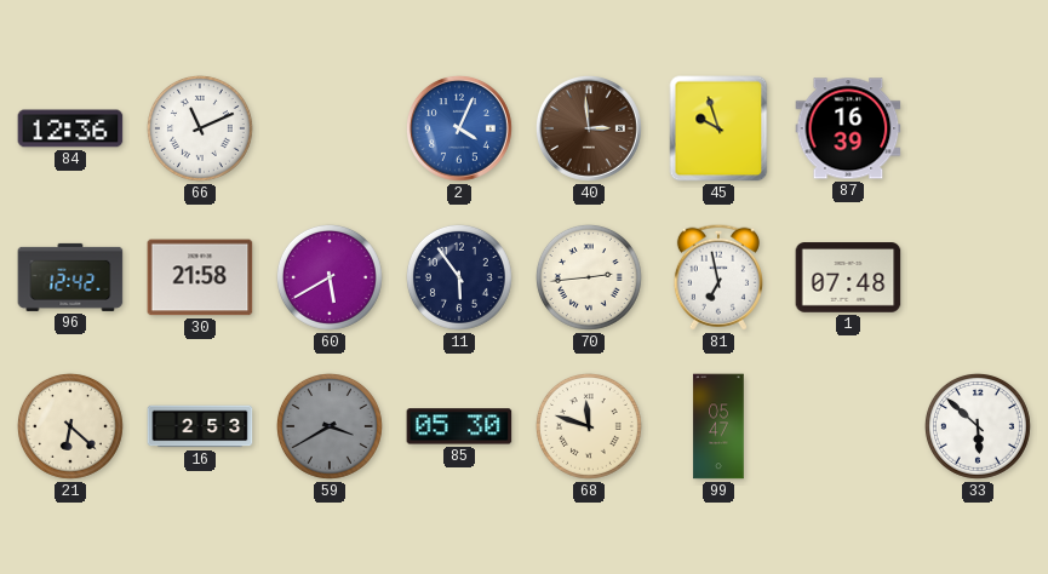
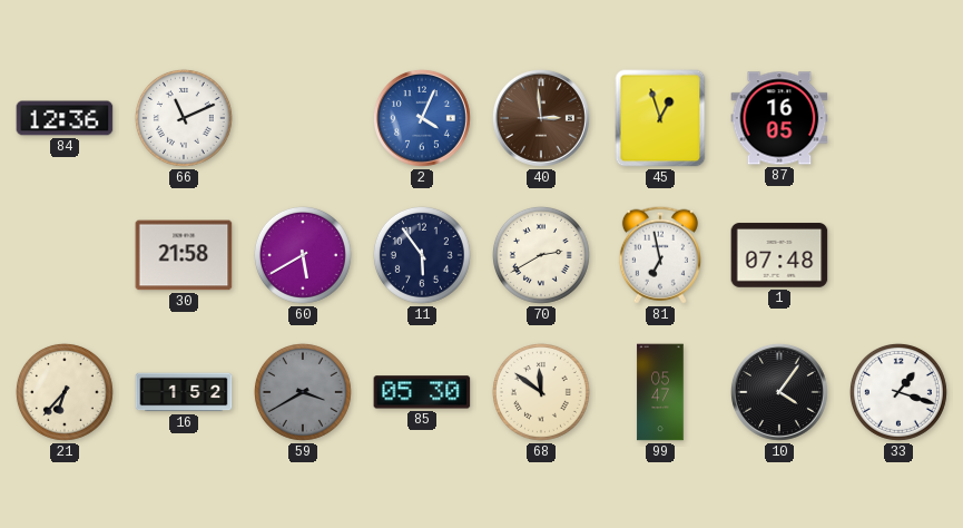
45: 9:57 -> 12:57
87: 16:39 -> 16:05
96: 12:42 -> none
70: 2:44 -> 2:40
21: 6:22 -> 6:37
16: 2:53 -> 1:52
68: 11:48 -> 11:51
10: none -> 4:06
33: 5:52 -> 1:18
